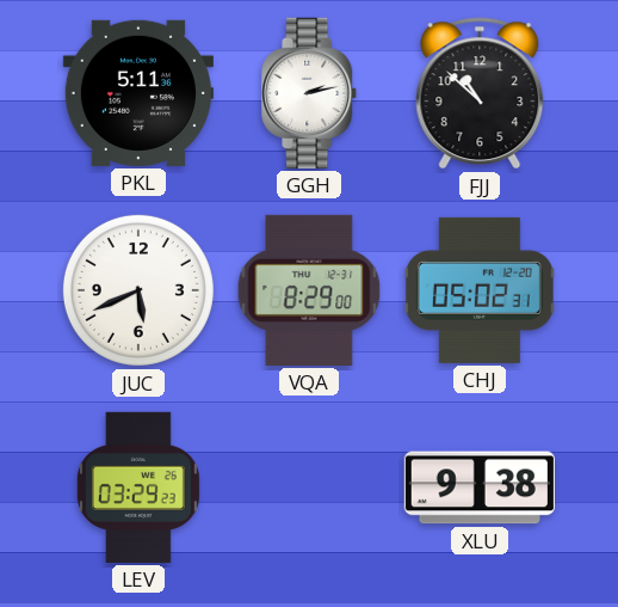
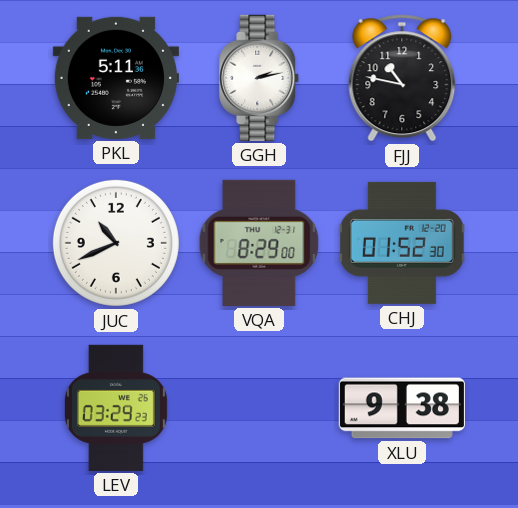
FJJ: 10:52 -> 10:47
JUC: 5:41 -> 10:41
CHJ: 05:02 -> 01:52
